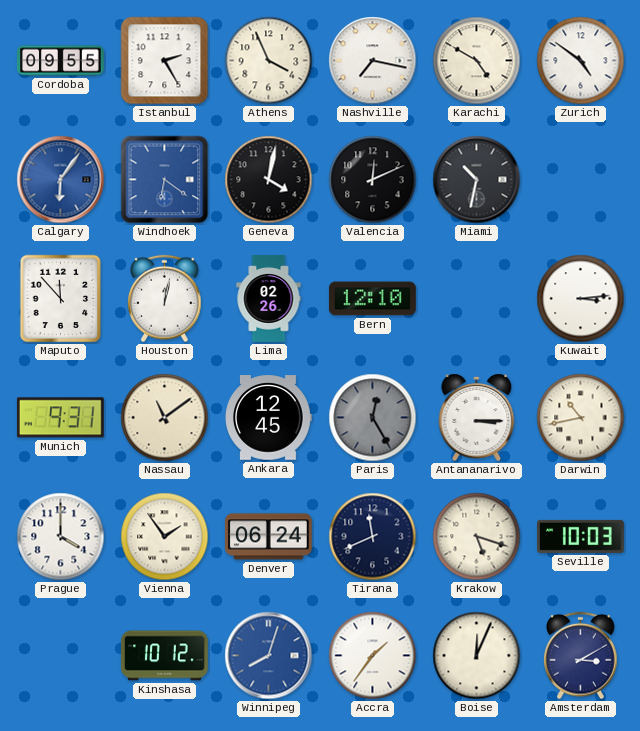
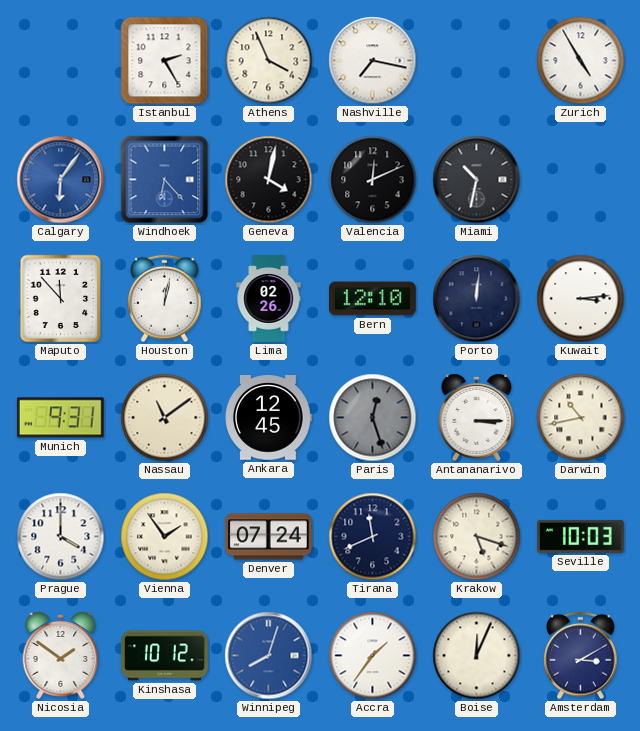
Cordoba: 09:55 -> none
Karachi: 4:50 -> none
Zurich: 4:51 -> 4:55
Windhoek: 6:21 -> 6:23
Porto: none -> 12:01
Paris: 12:25 -> 12:27
Denver: 06:24 -> 07:24
Nicosia: none -> 1:51
